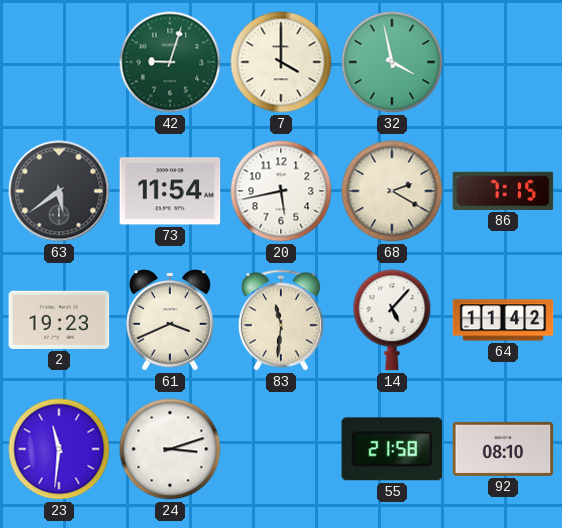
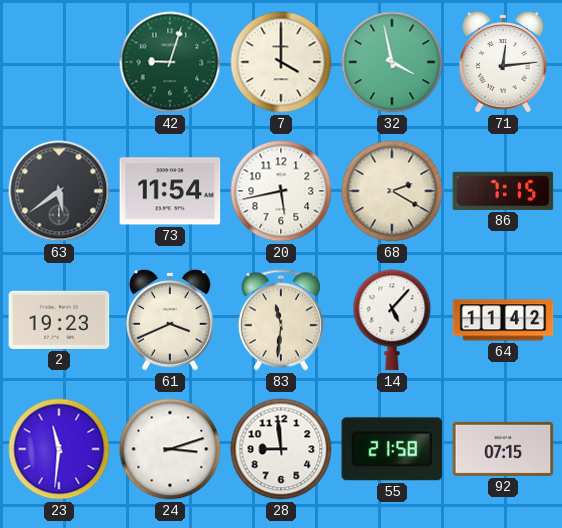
71: none -> 12:14
28: none -> 8:59
92: 08:10 -> 07:15
